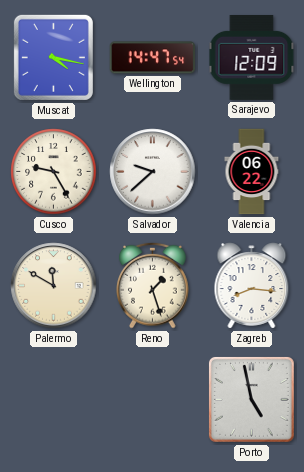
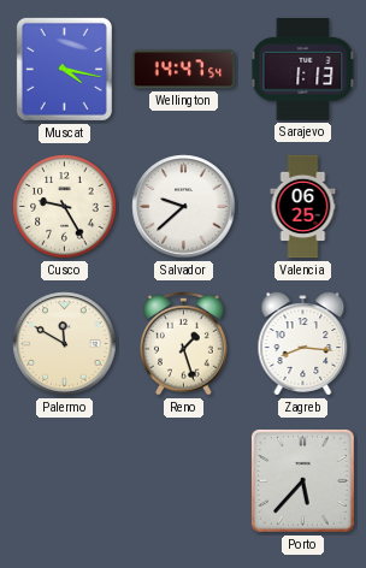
Sarajevo: 12:09 -> 1:13
Valencia: 06:22 -> 06:25
Porto: 4:58 -> 5:37
